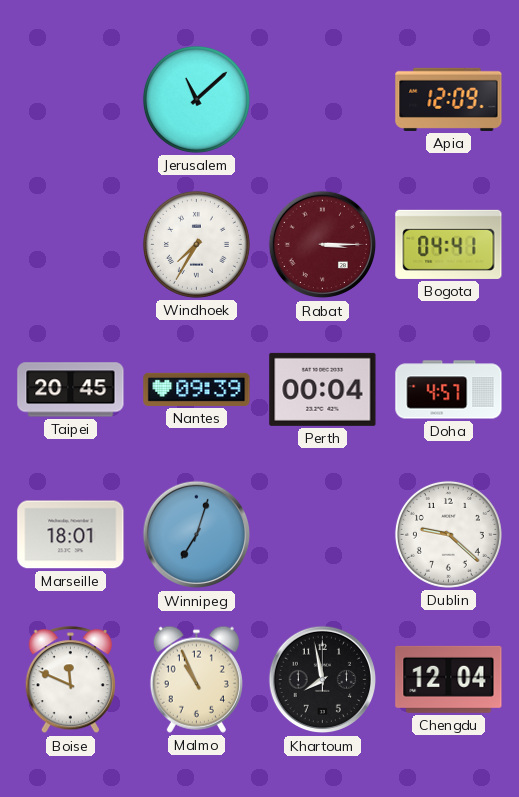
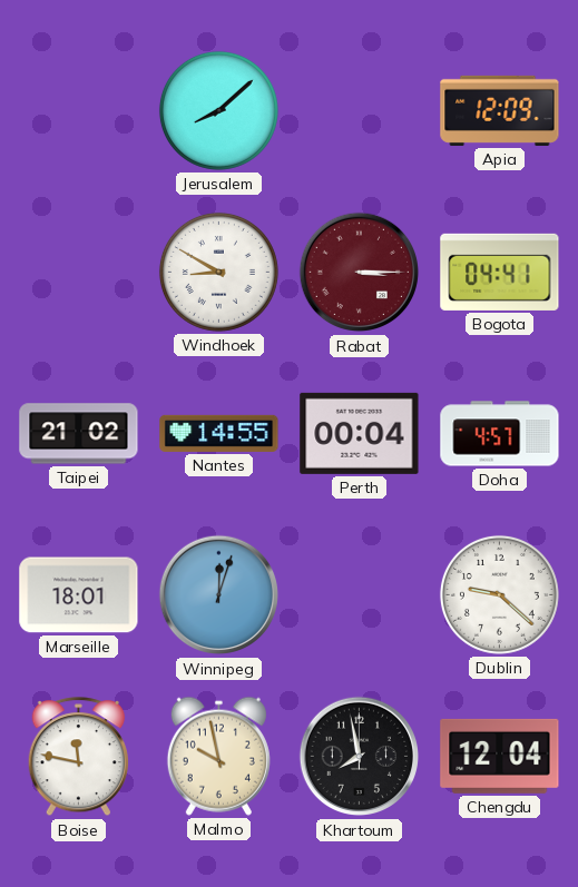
Jerusalem: 11:08 -> 8:08
Windhoek: 7:35 -> 8:50
Taipei: 20:45 -> 21:02
Nantes: 09:39 -> 14:55
Winnipeg: 7:03 -> 12:03
Boise: 11:49 -> 11:47
Malmo: 10:56 -> 9:58
